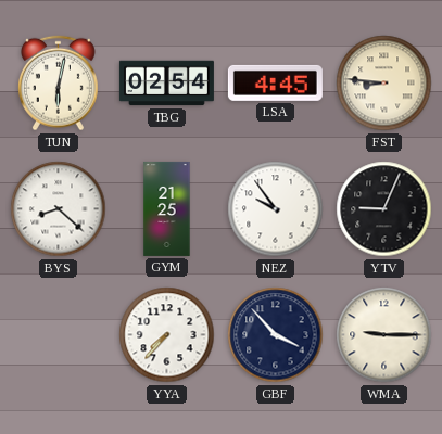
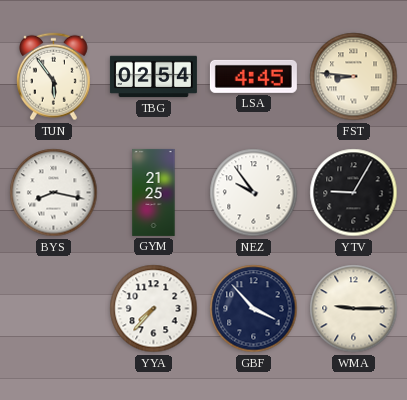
TUN: 6:02 -> 5:54
BYS: 8:22 -> 8:17
YTV: 9:04 -> 9:05
